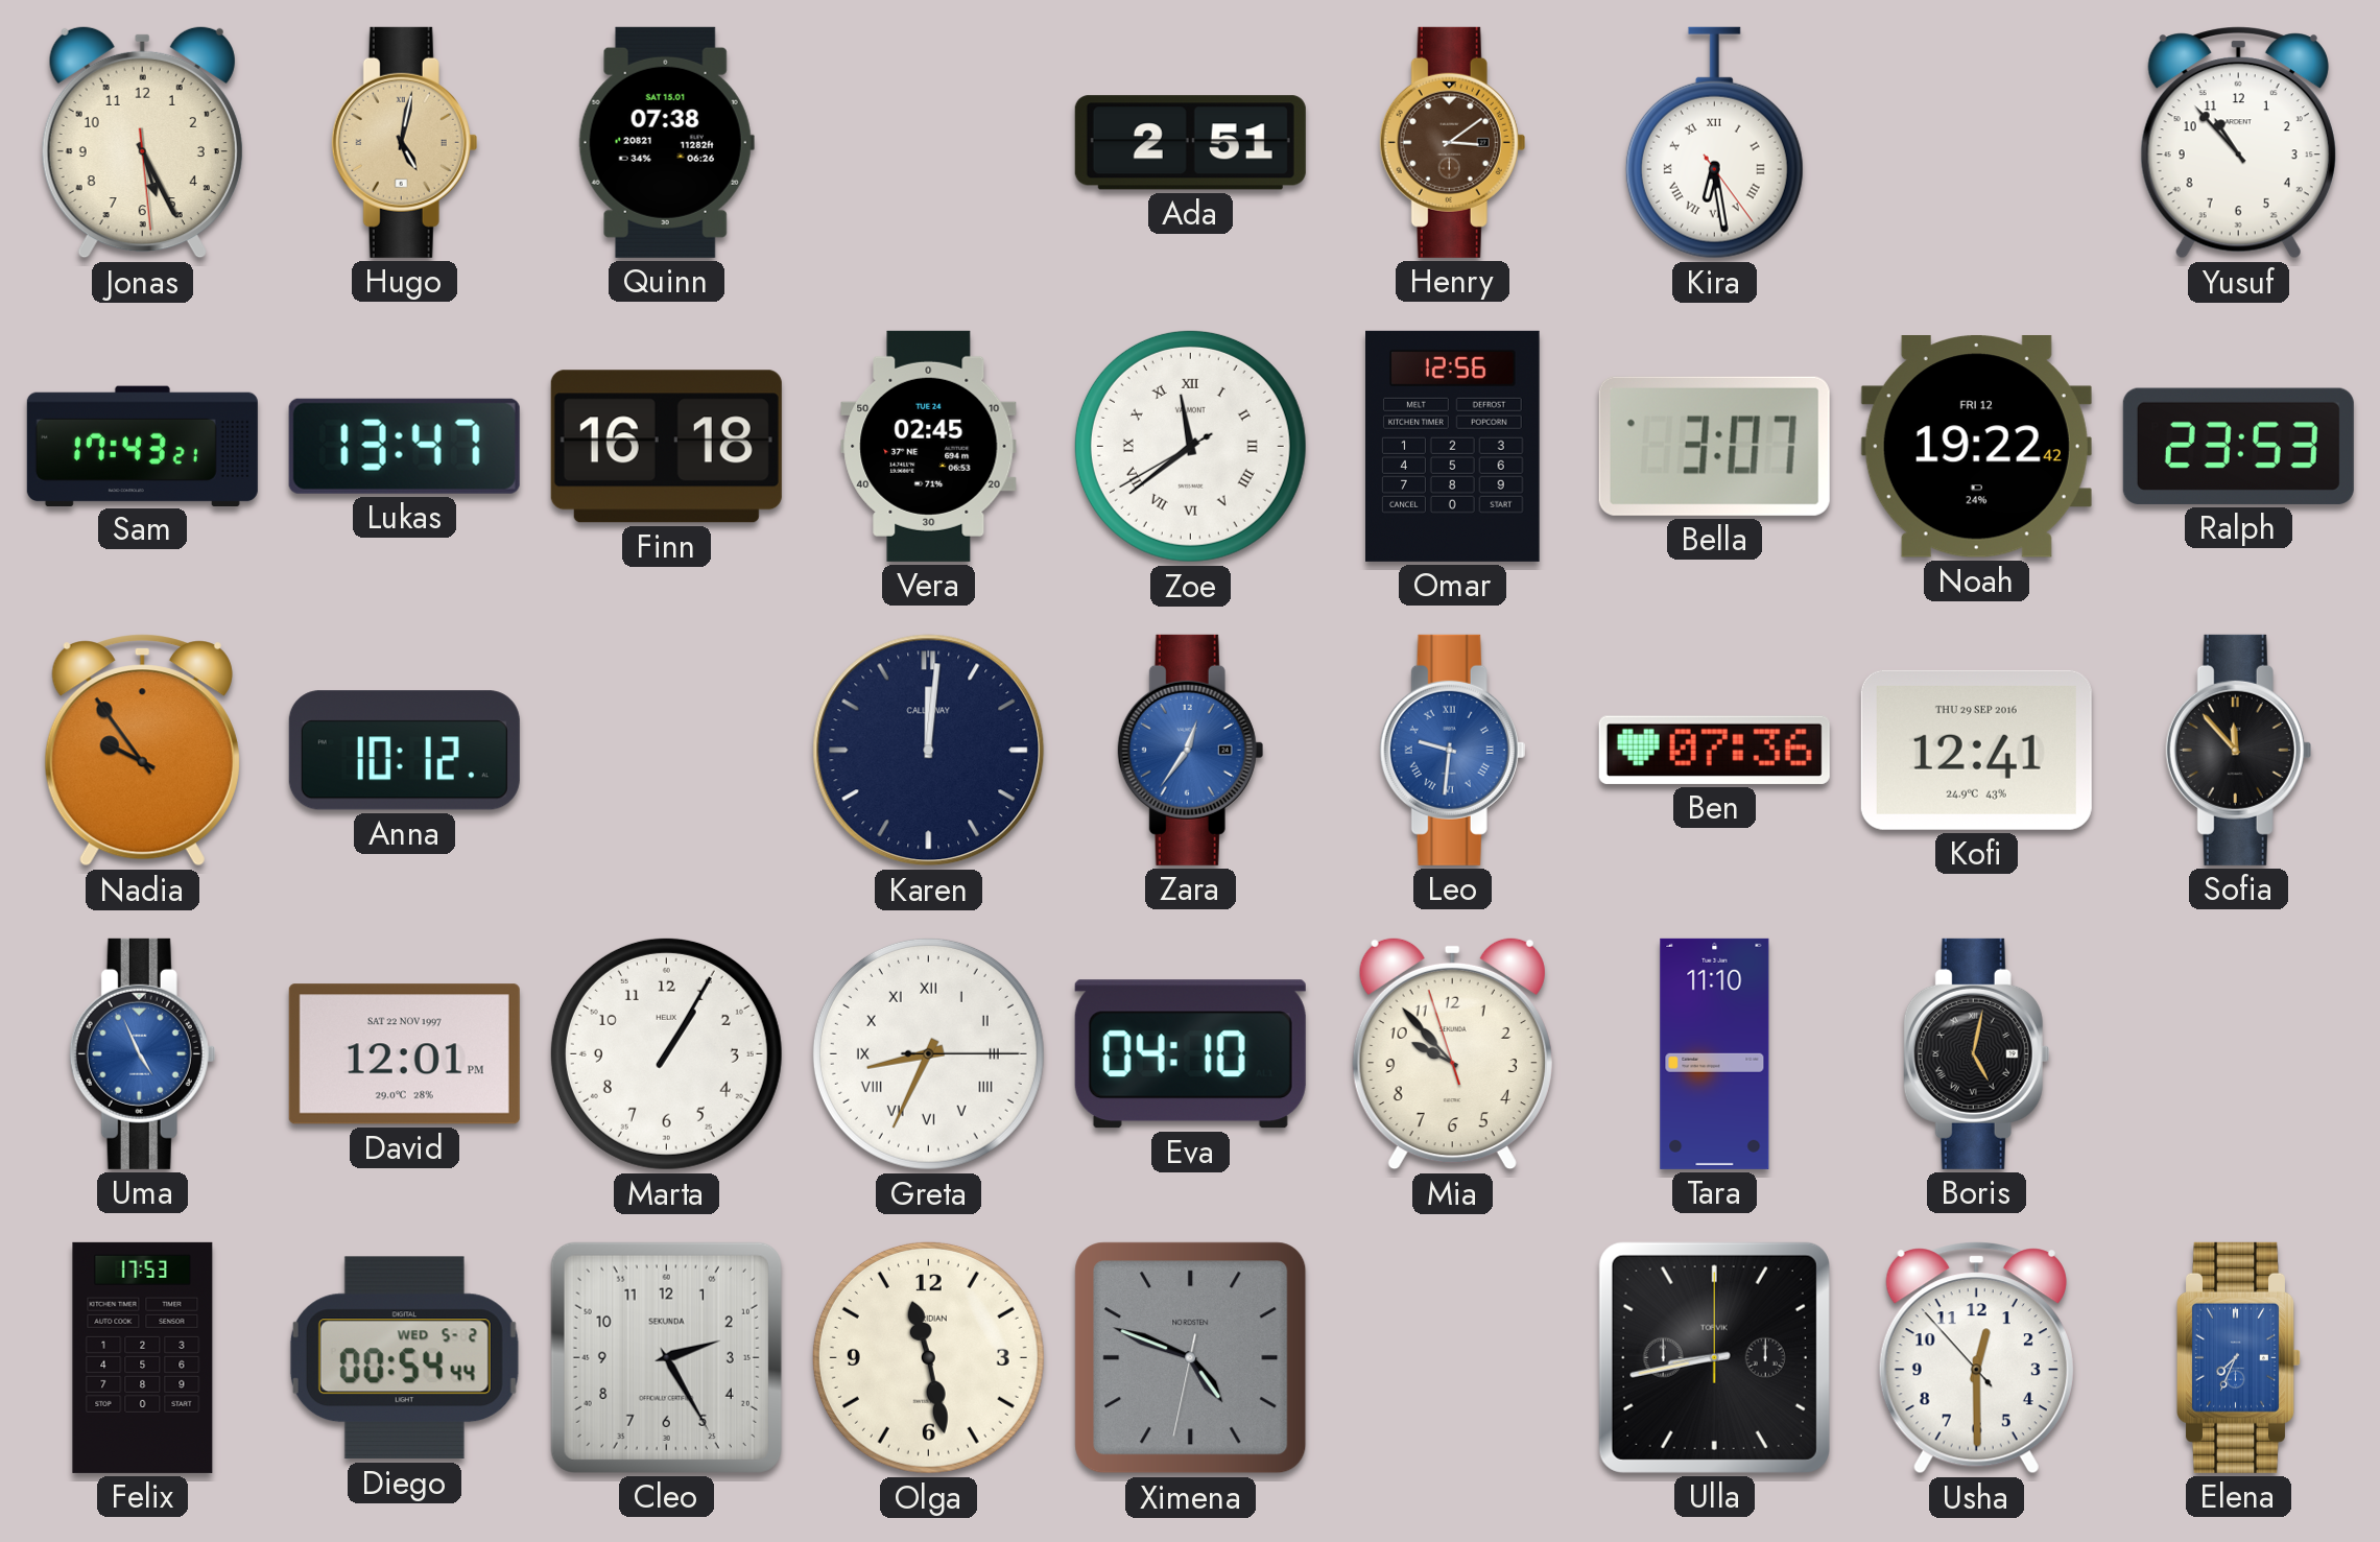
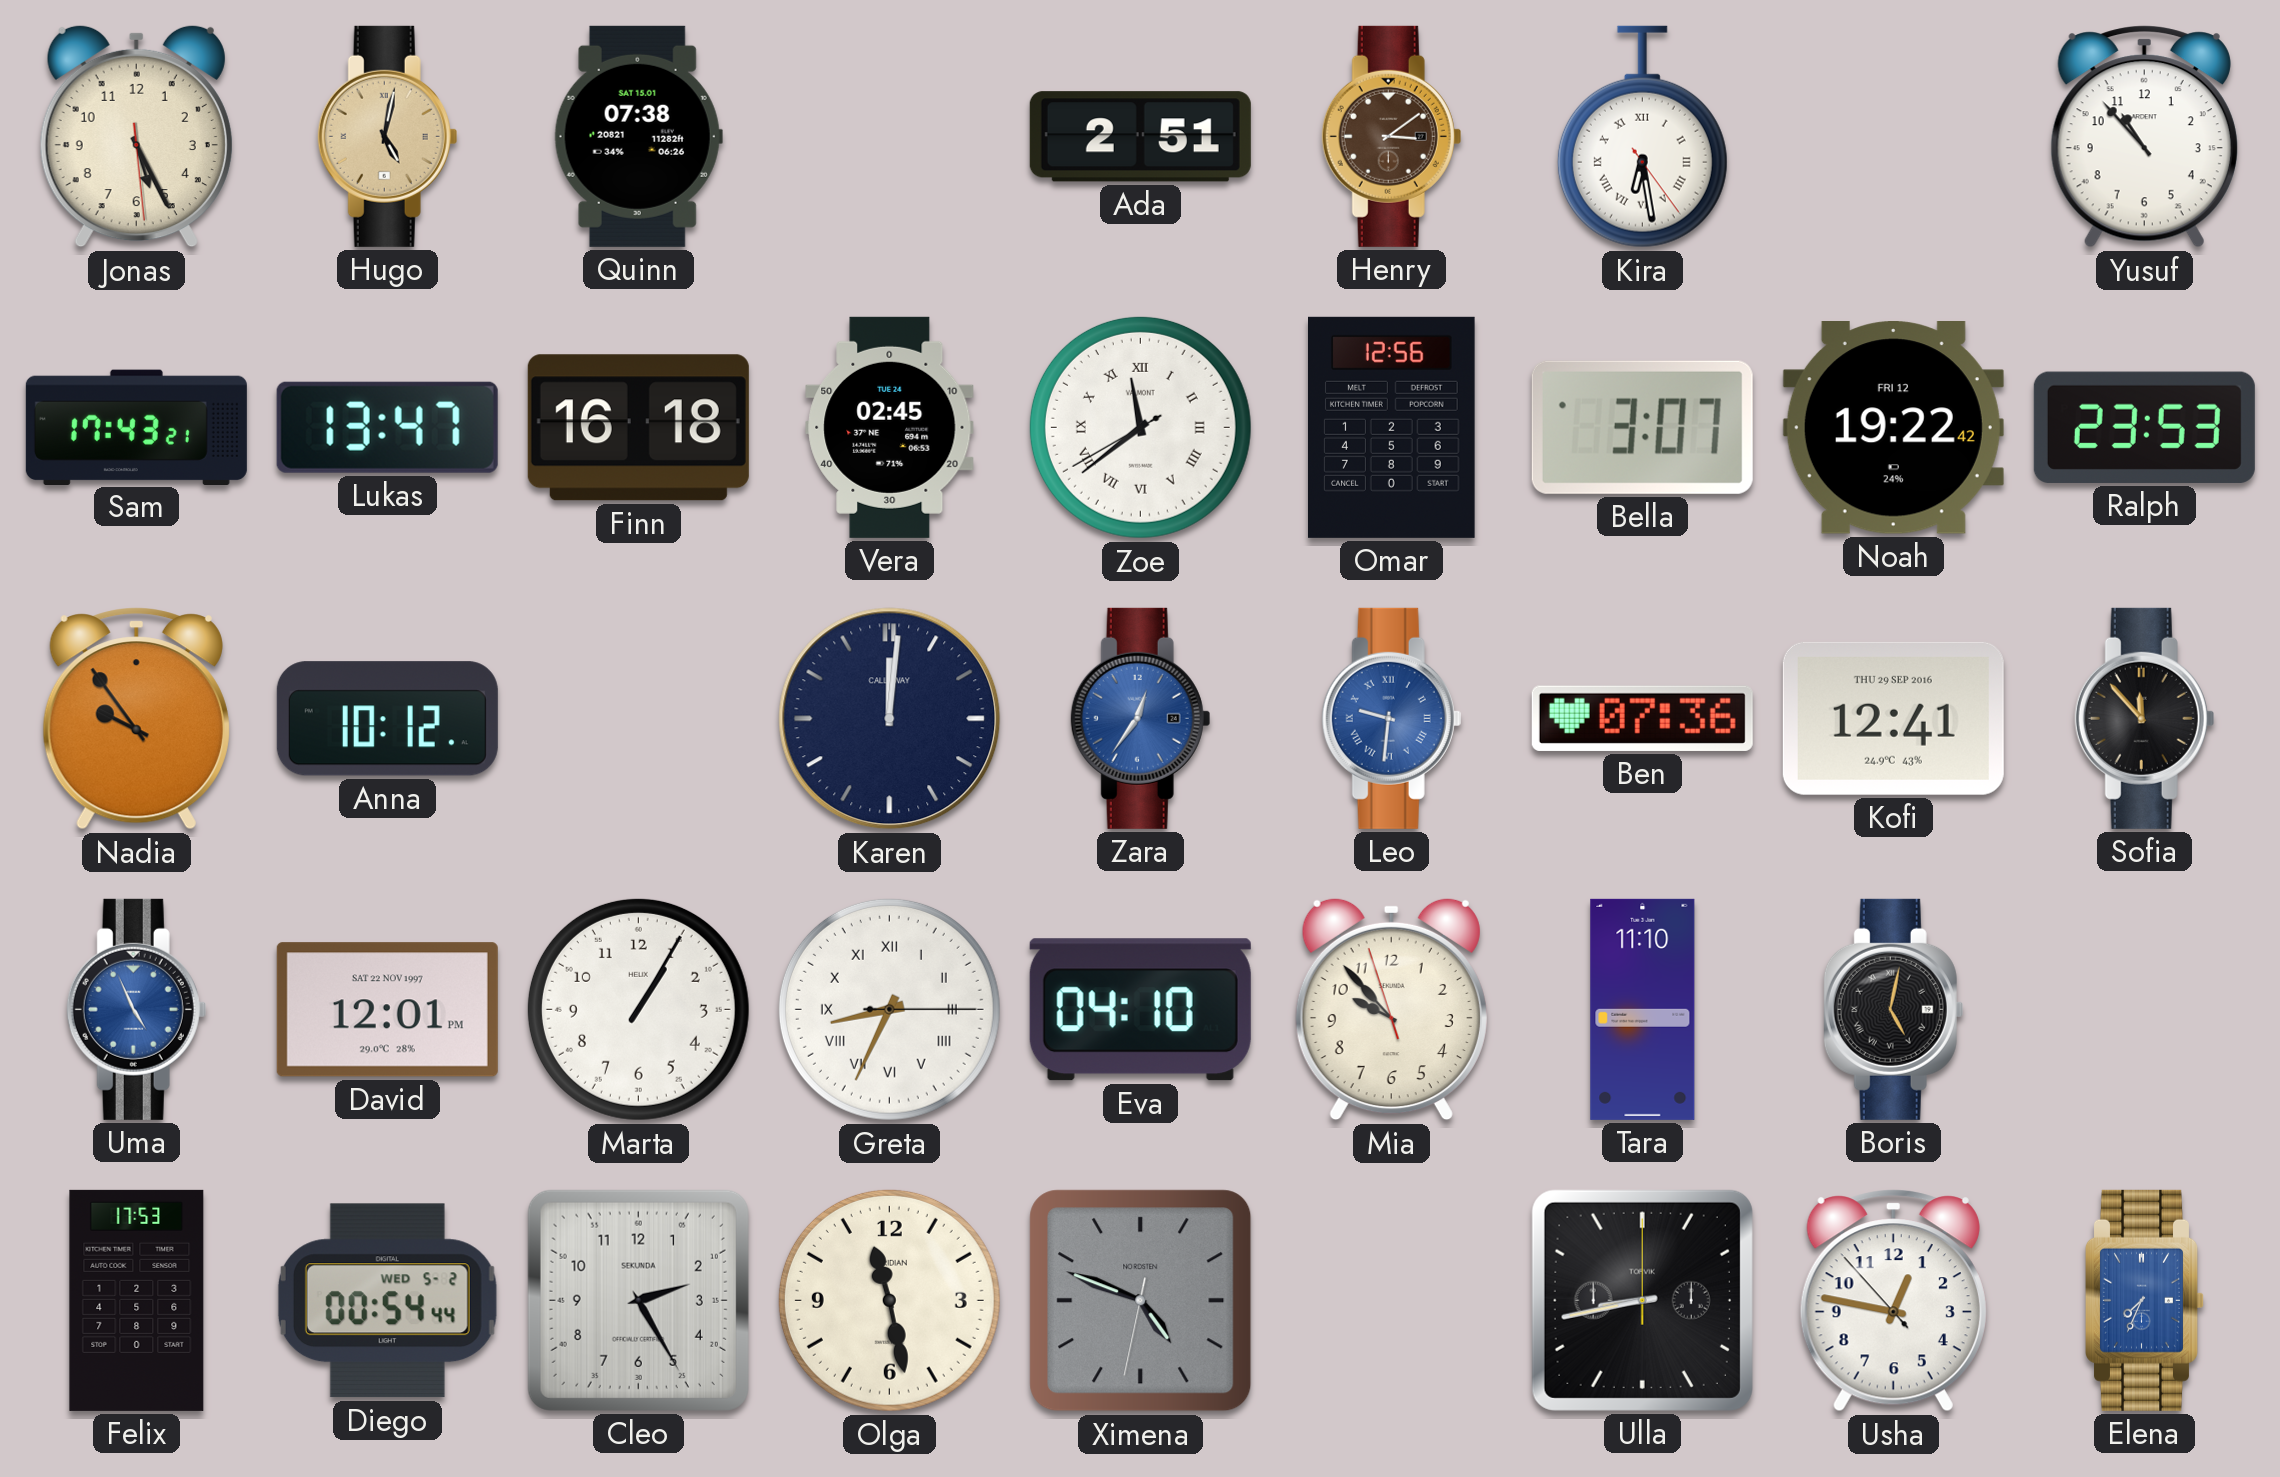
Usha: 12:29 -> 12:46
